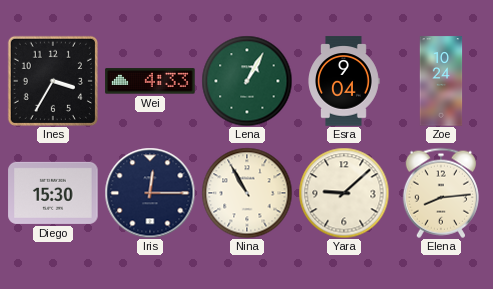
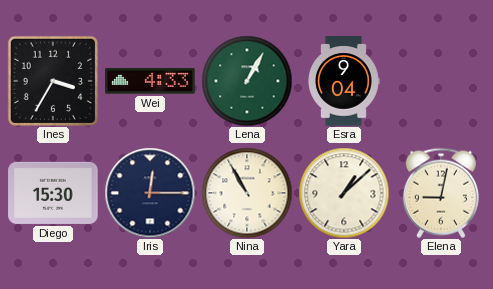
Zoe: 10:24 -> none
Yara: 9:08 -> 1:08
Elena: 8:14 -> 9:02
